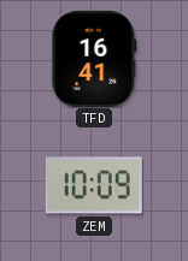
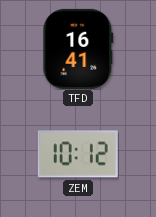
ZEM: 10:09 -> 10:12
